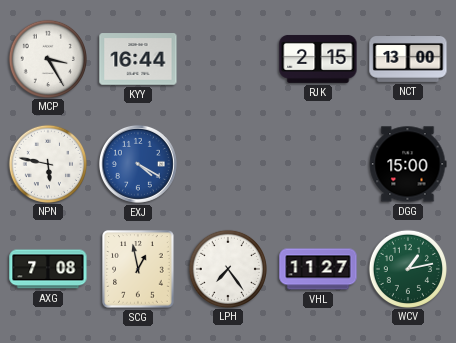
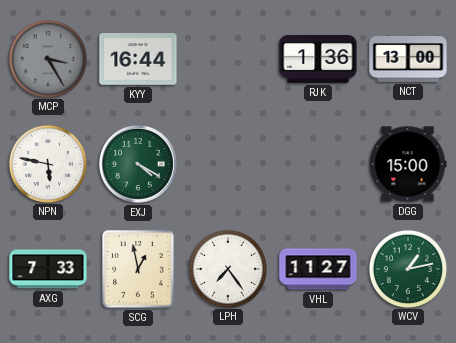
MCP dial: white -> grey
RJK: 2:15 -> 1:36
EXJ dial: blue -> green
AXG: 7:08 -> 7:33
